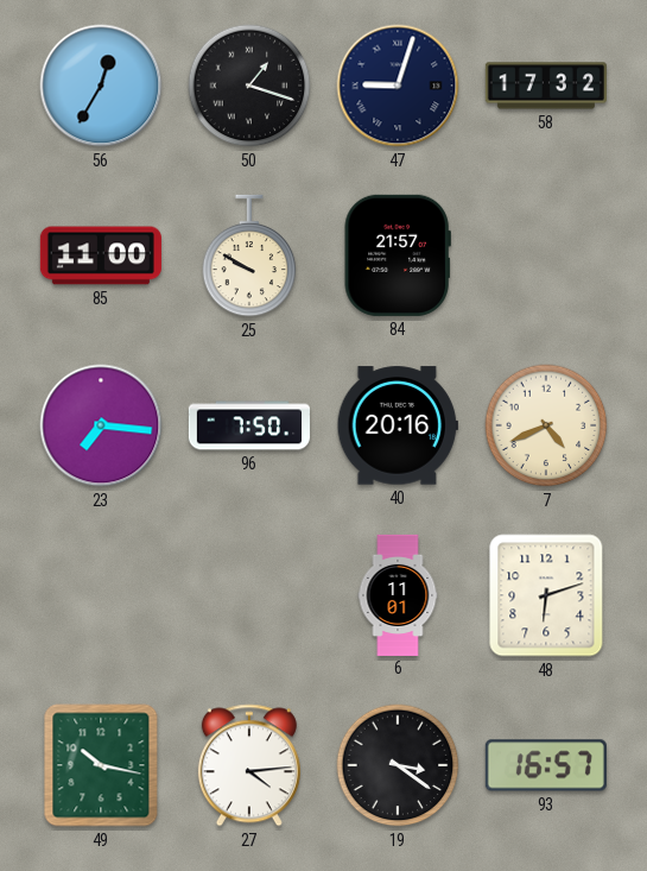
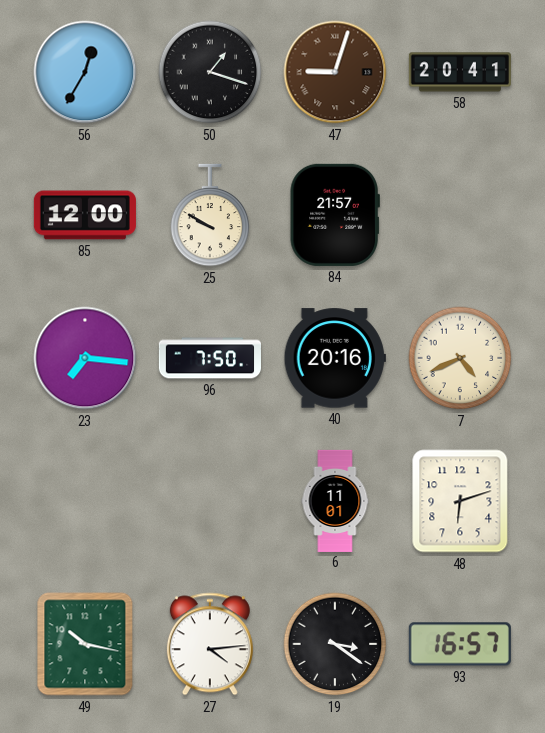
47 dial: navy -> brown
58: 17:32 -> 20:41
85: 11:00 -> 12:00
